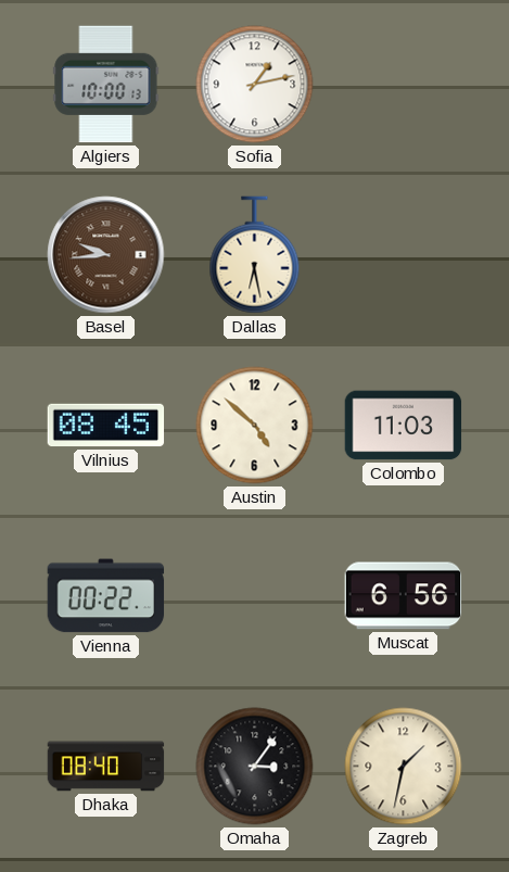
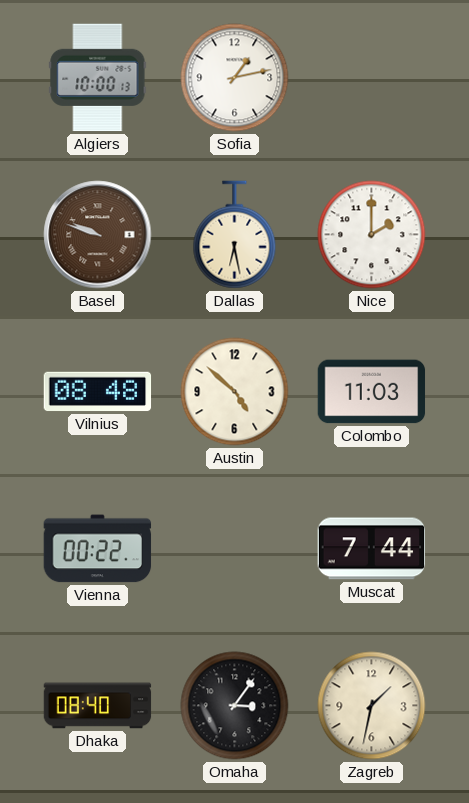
Basel: 9:44 -> 9:48
Nice: none -> 2:00
Vilnius: 08:45 -> 08:48
Muscat: 6:56 -> 7:44
